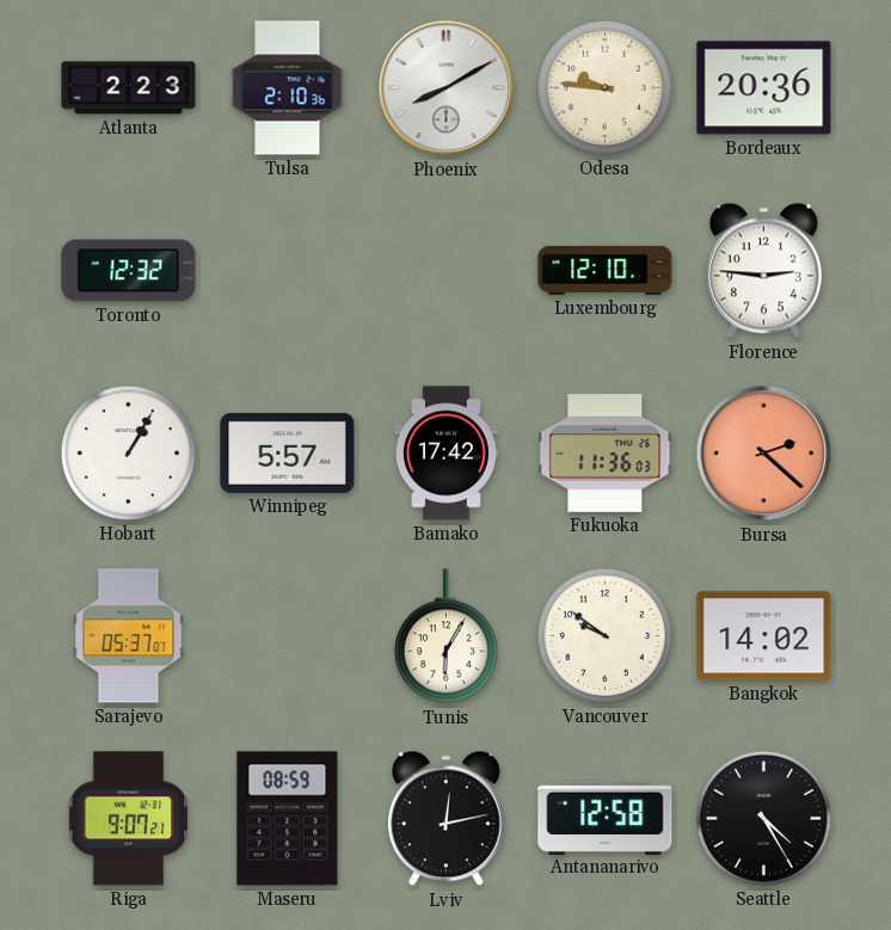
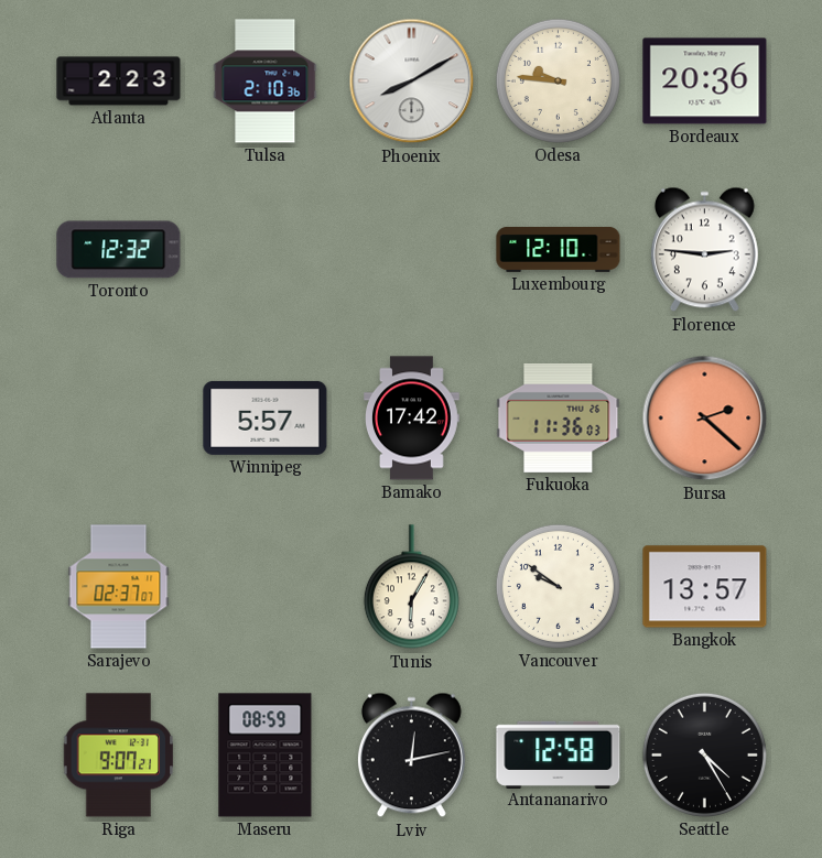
Hobart: 1:05 -> none
Sarajevo: 05:37 -> 02:37
Bangkok: 14:02 -> 13:57
